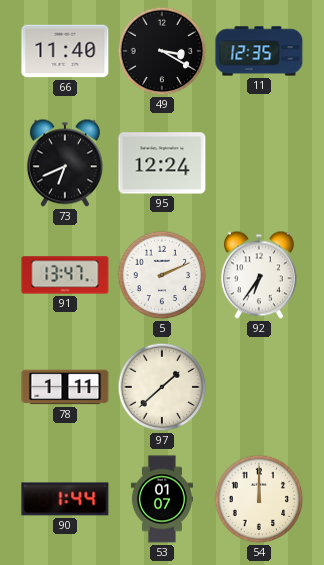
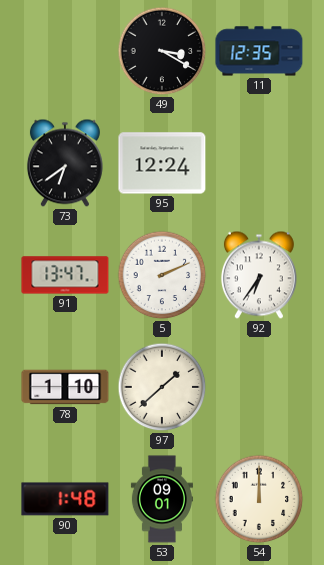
66: 11:40 -> none
73: 6:41 -> 6:39
78: 1:11 -> 1:10
90: 1:44 -> 1:48
53: 01:07 -> 09:01
